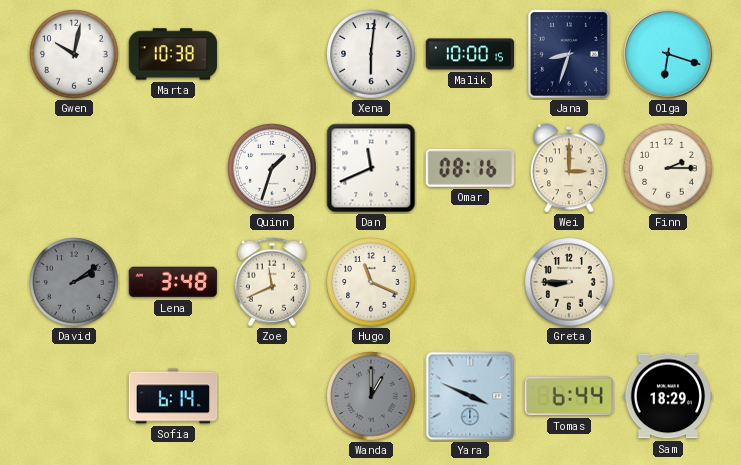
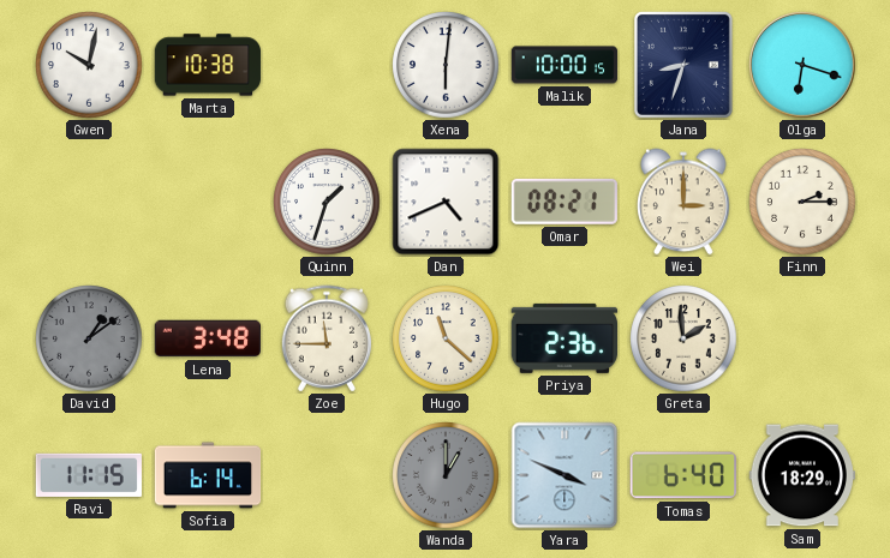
Dan: 11:41 -> 4:41
Omar: 08:16 -> 08:21
David: 2:09 -> 1:09
Zoe: 11:41 -> 11:45
Hugo: 11:19 -> 11:22
Priya: none -> 2:36
Greta: 8:45 -> 1:59
Ravi: none -> 11:15
Tomas: 6:44 -> 6:40
